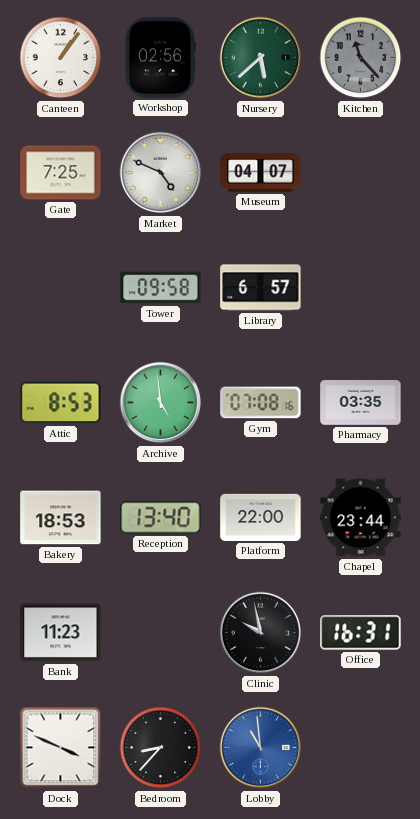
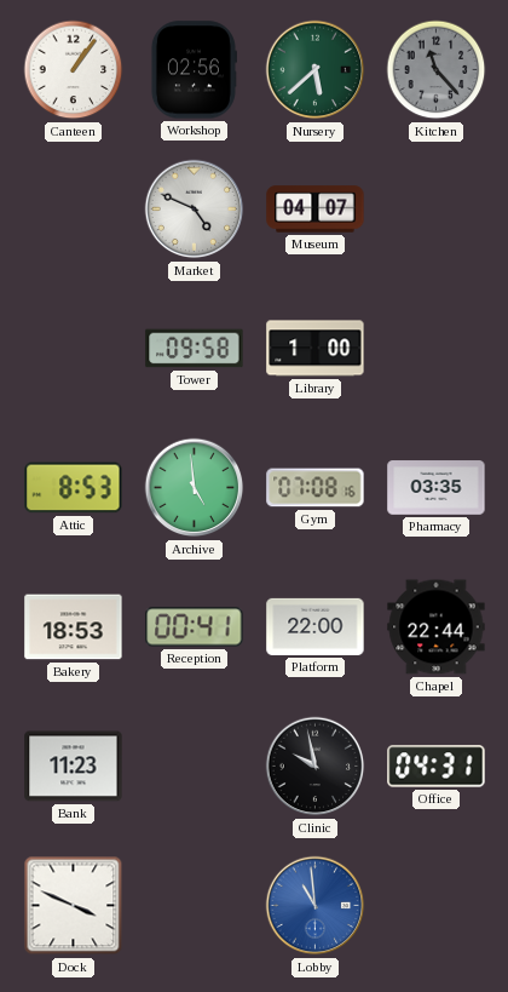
Gate: 7:25 -> none
Library: 6:57 -> 1:00
Reception: 13:40 -> 00:41
Chapel: 23:44 -> 22:44
Office: 16:31 -> 04:31
Bedroom: 8:37 -> none
